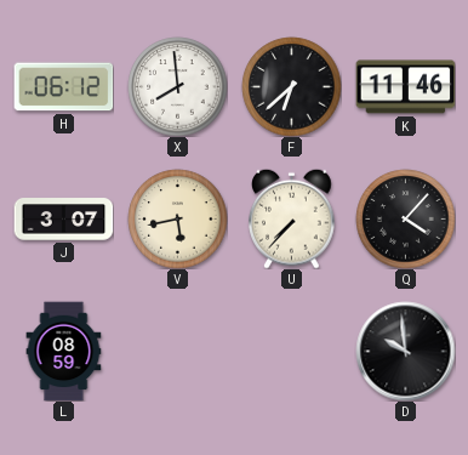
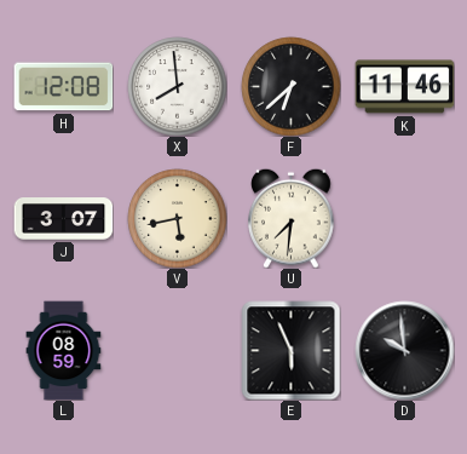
H: 06:12 -> 12:08
U: 7:37 -> 7:31
Q: 4:07 -> none
E: none -> 5:56
